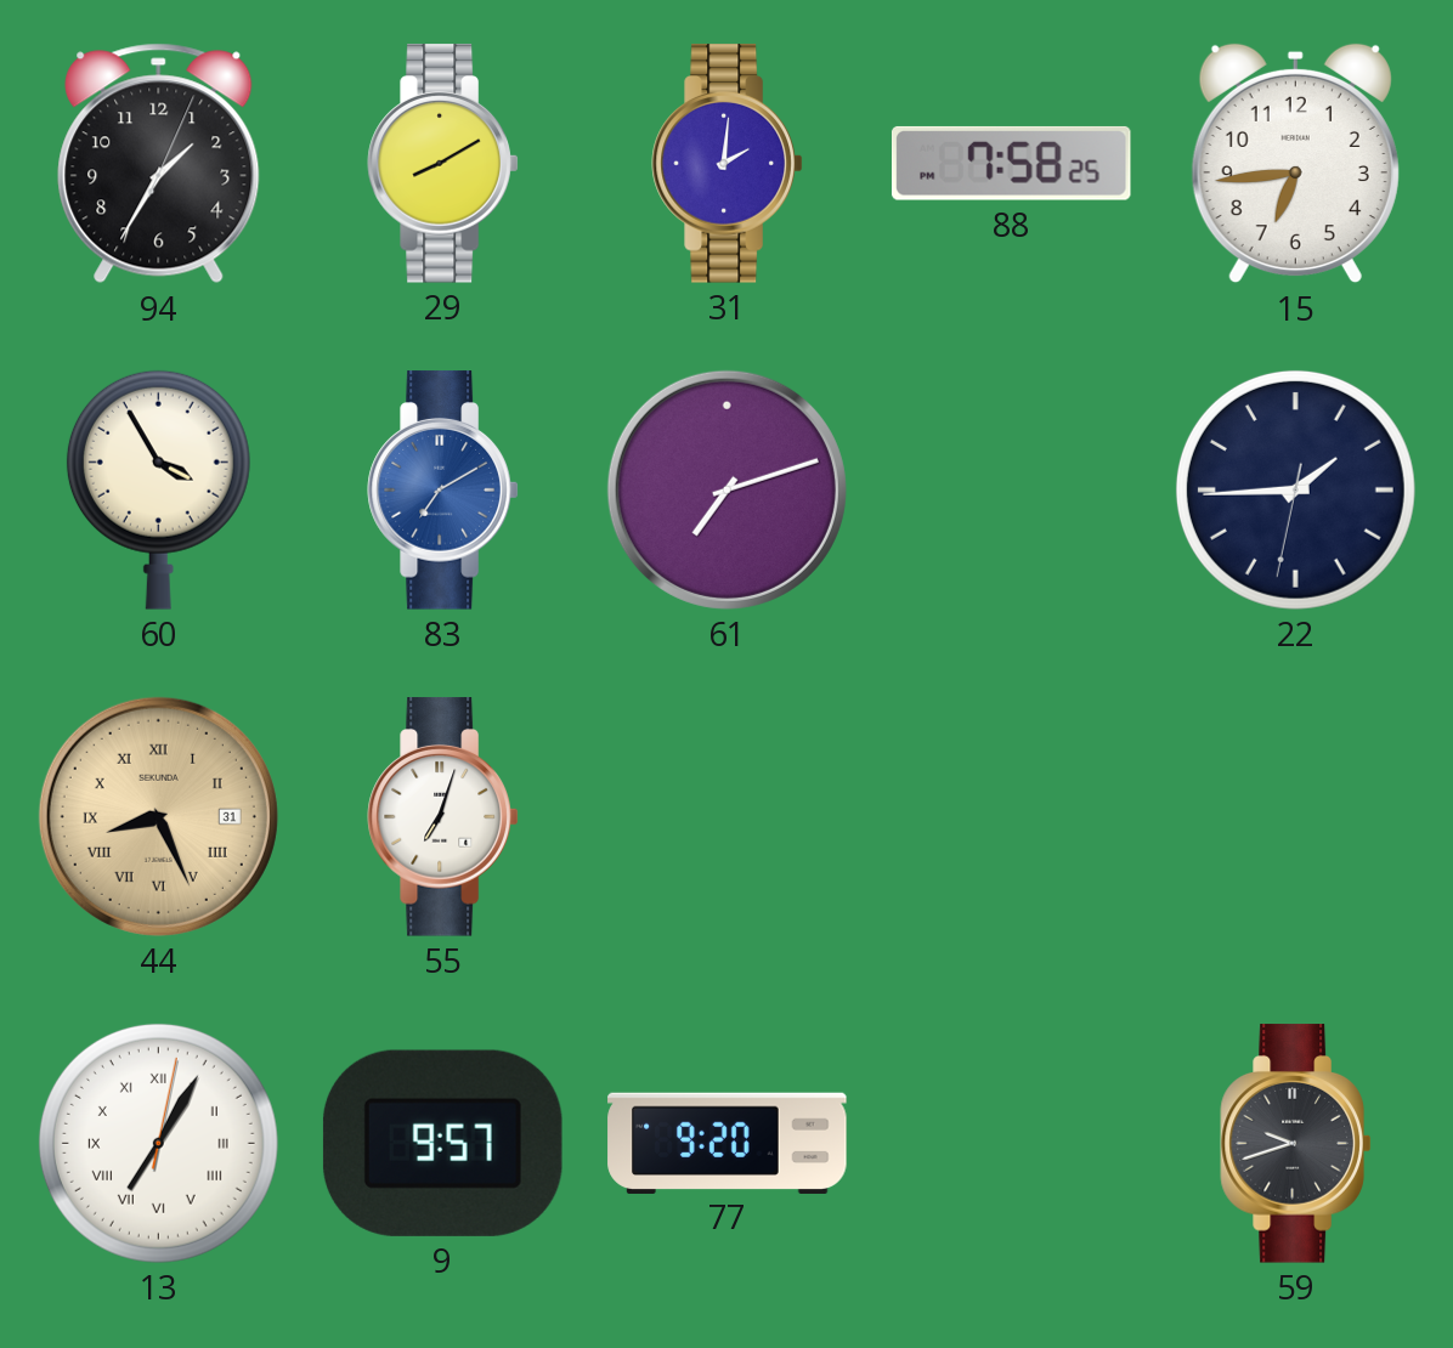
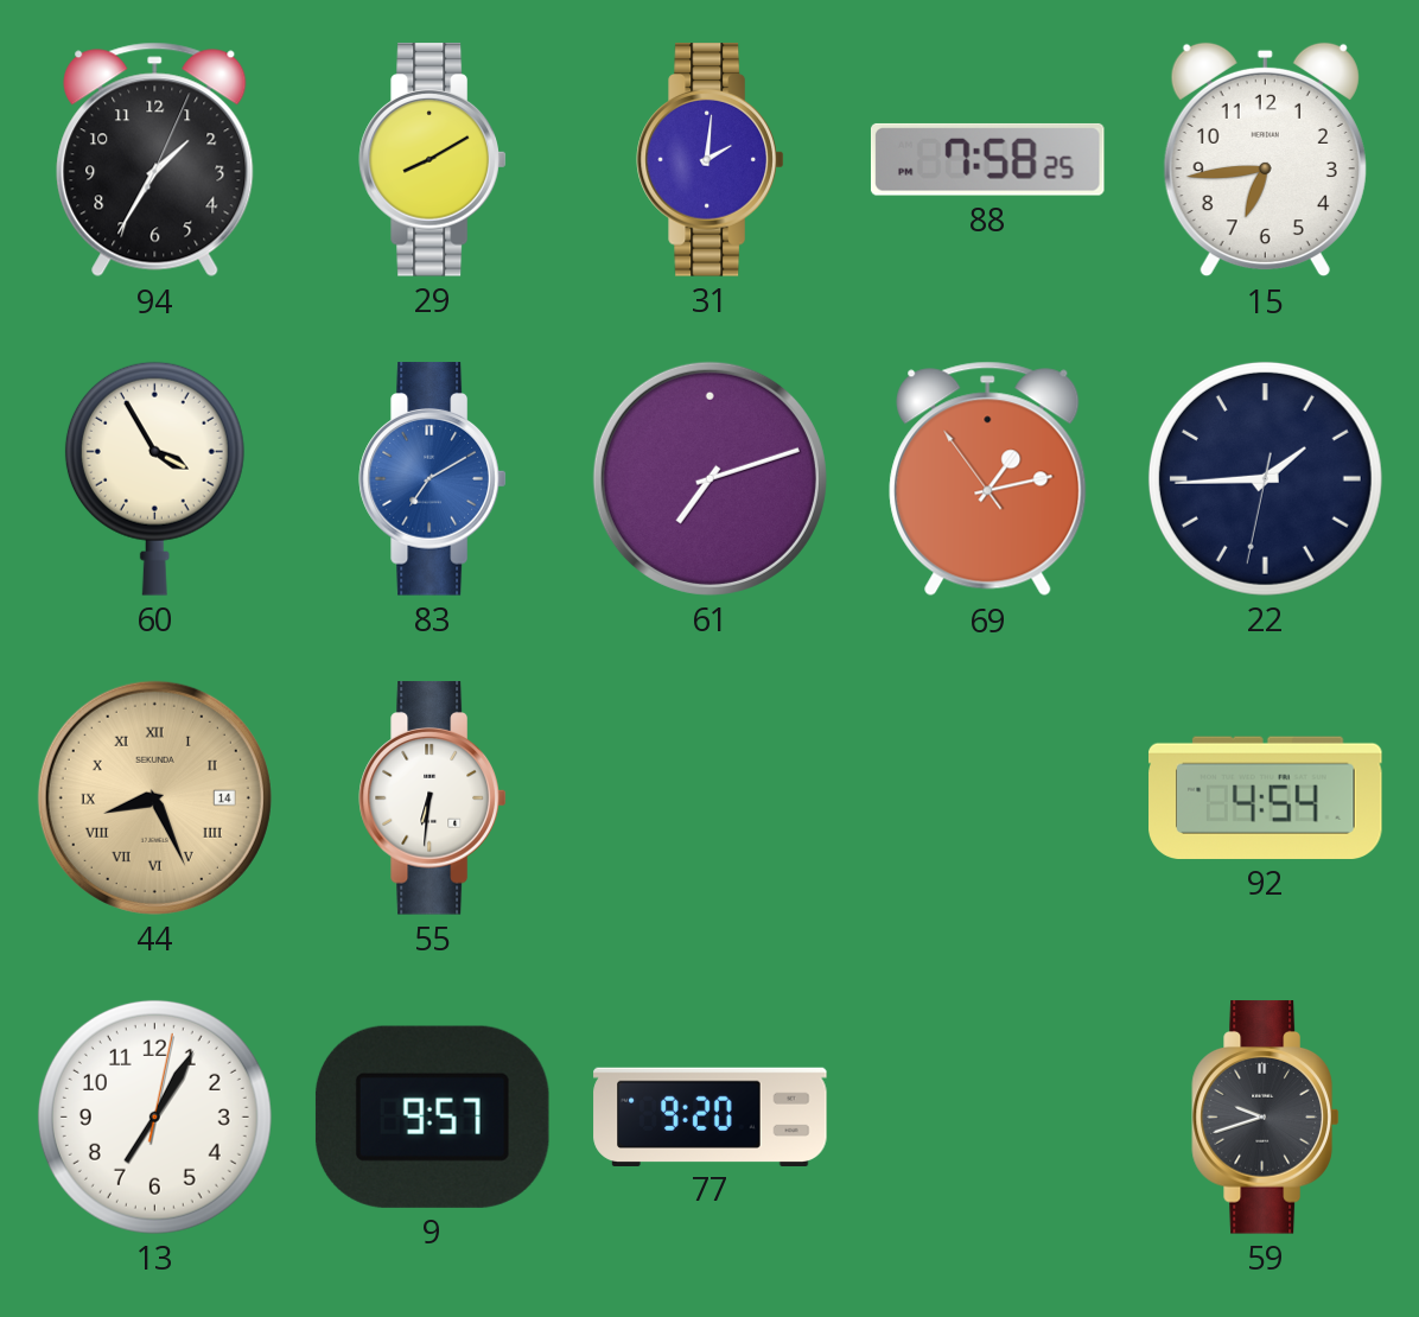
69: none -> 1:12
44 date: 31 -> 14
55: 7:03 -> 6:31
92: none -> 4:54
13 numerals: Roman -> Arabic
